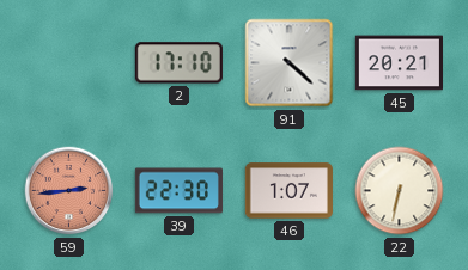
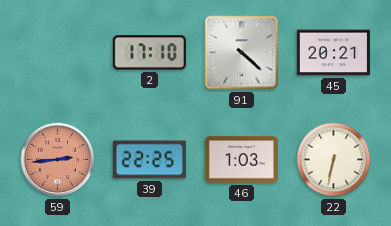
39: 22:30 -> 22:25
46: 1:07 -> 1:03
